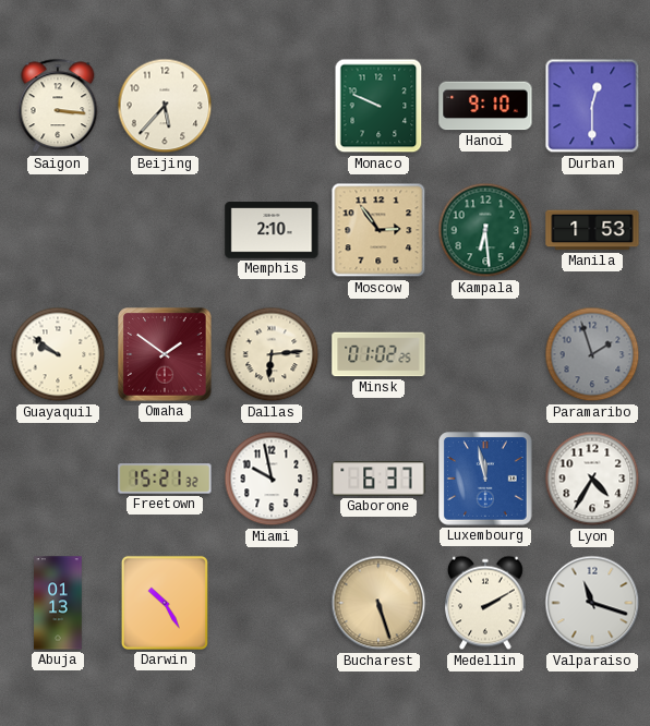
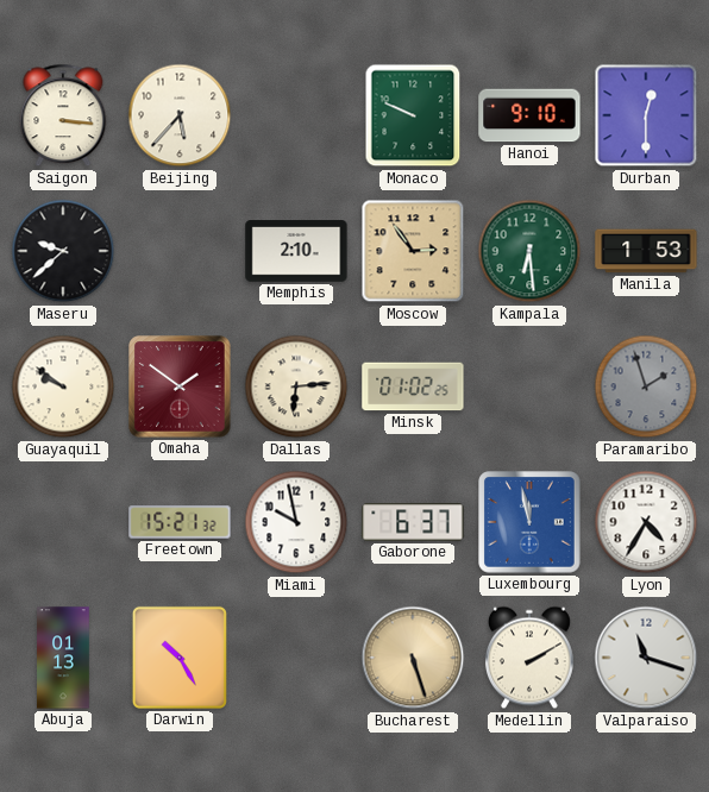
Maseru: none -> 9:38
